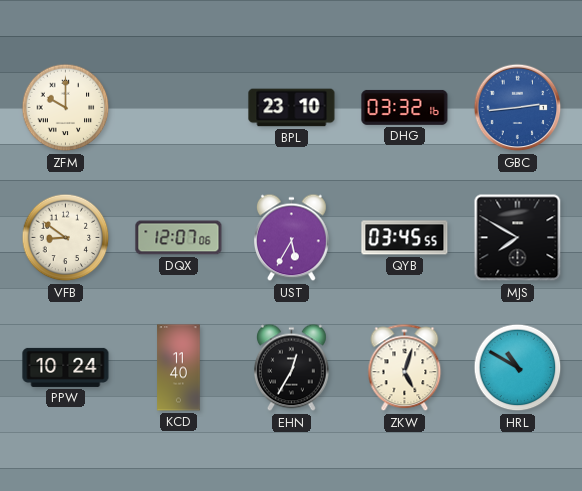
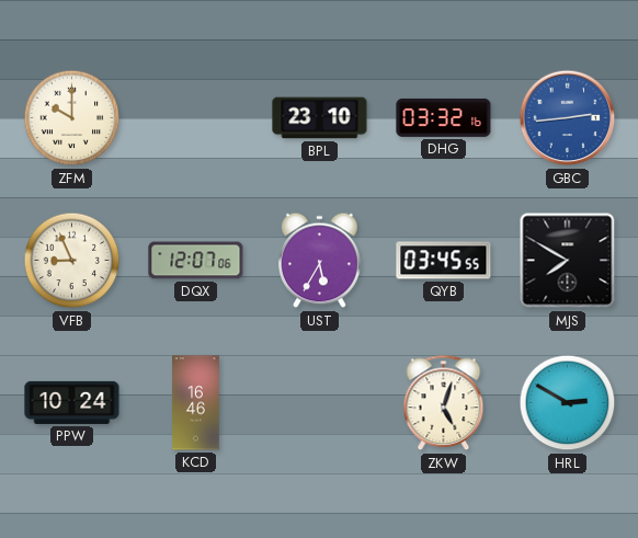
VFB: 8:51 -> 8:56
KCD: 11:40 -> 16:46
EHN: 12:35 -> none
HRL: 10:50 -> 2:50
